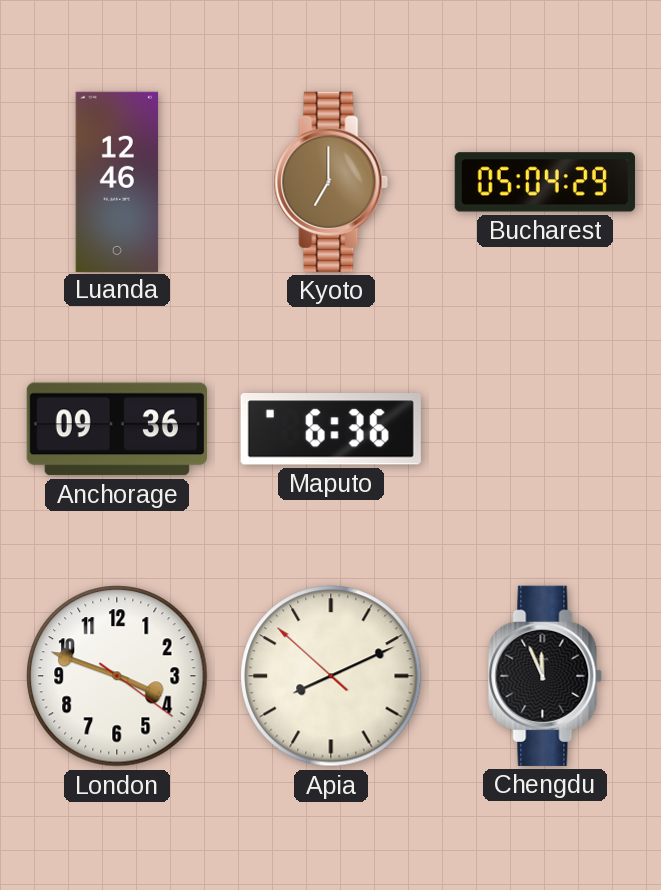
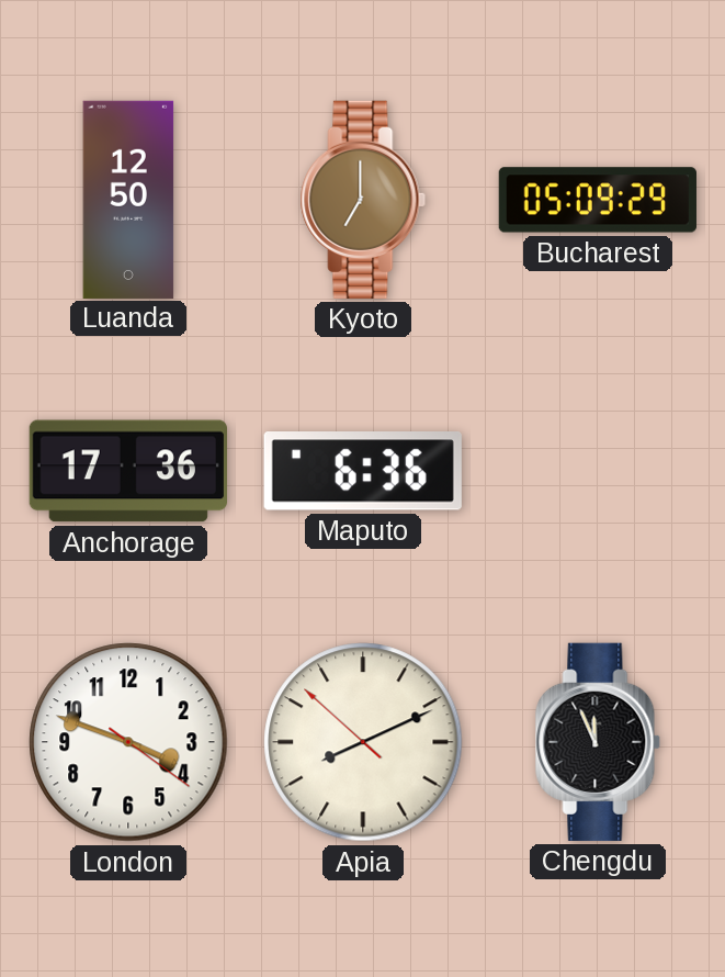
Luanda: 12:46 -> 12:50
Bucharest: 05:04 -> 05:09
Anchorage: 09:36 -> 17:36
